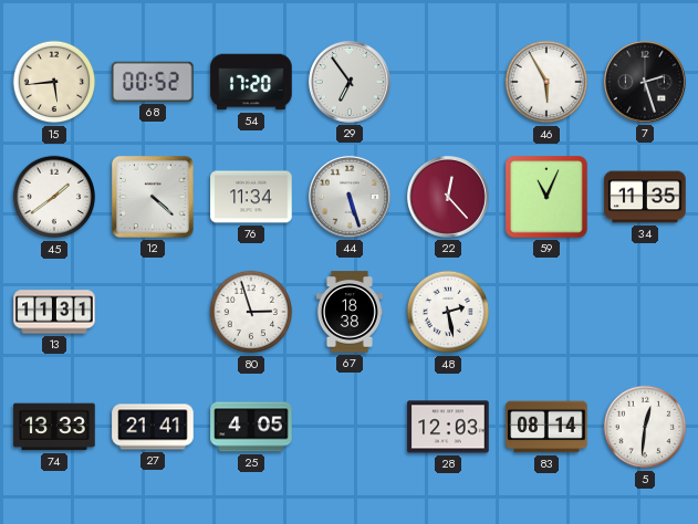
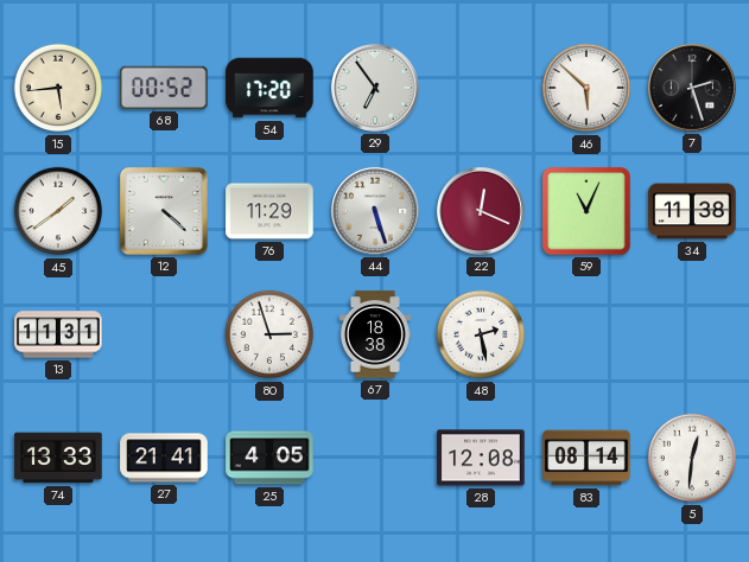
46: 5:55 -> 5:52
76: 11:34 -> 11:29
22: 12:23 -> 12:19
34: 11:35 -> 11:38
28: 12:03 -> 12:08
